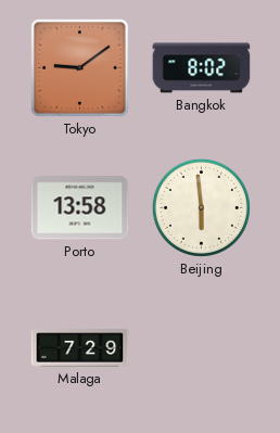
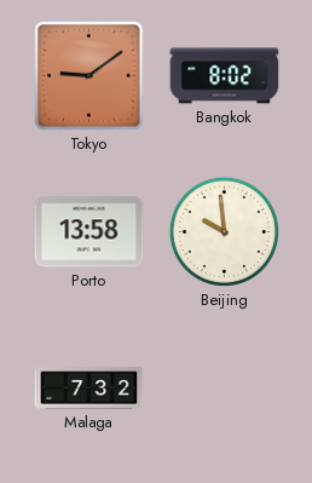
Beijing: 5:59 -> 9:59
Malaga: 7:29 -> 7:32
